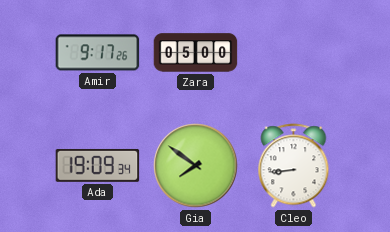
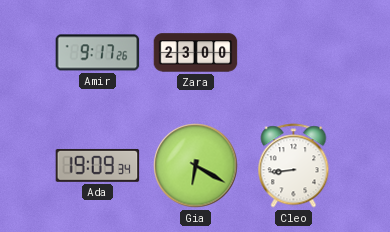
Zara: 05:00 -> 23:00
Gia: 7:51 -> 6:20
